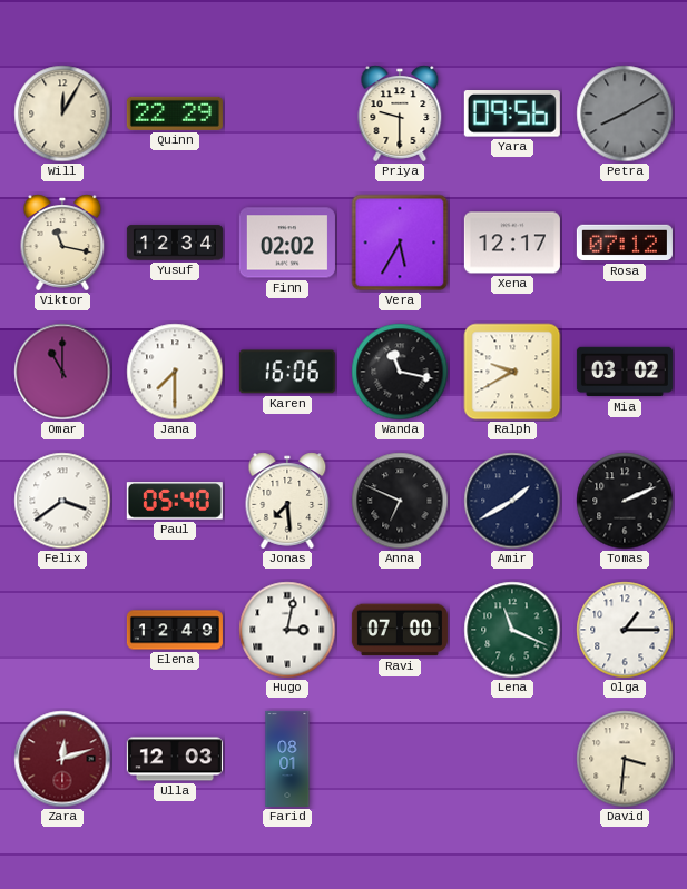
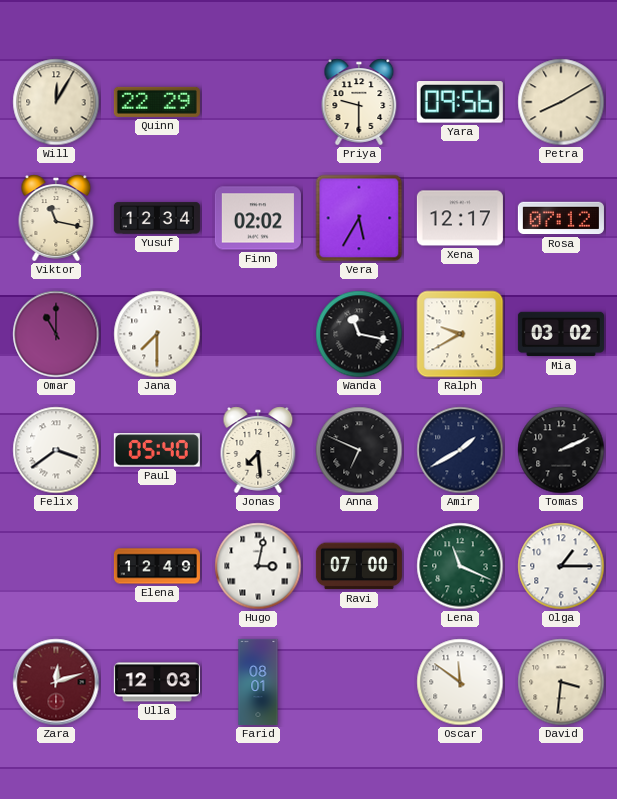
Petra dial: grey -> cream
Karen: 16:06 -> none
Oscar: none -> 11:51
